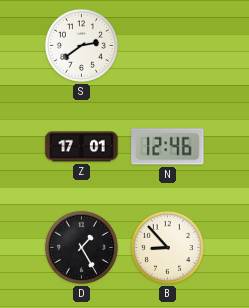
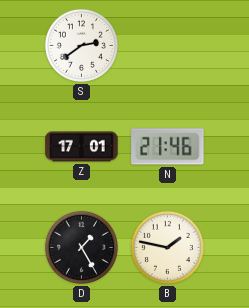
N: 12:46 -> 21:46
B: 8:53 -> 1:47
